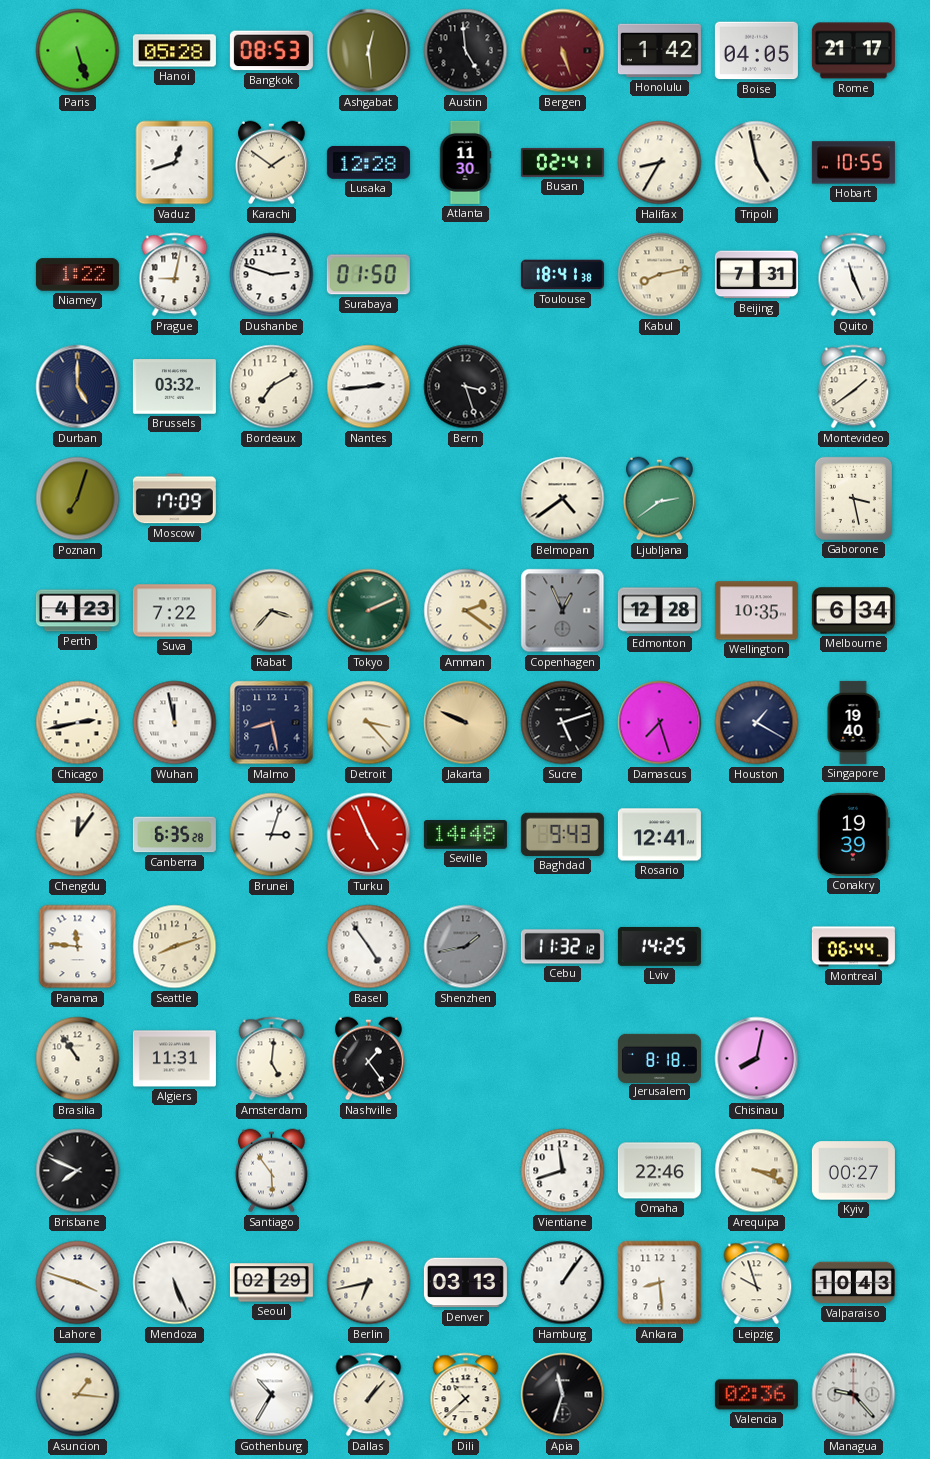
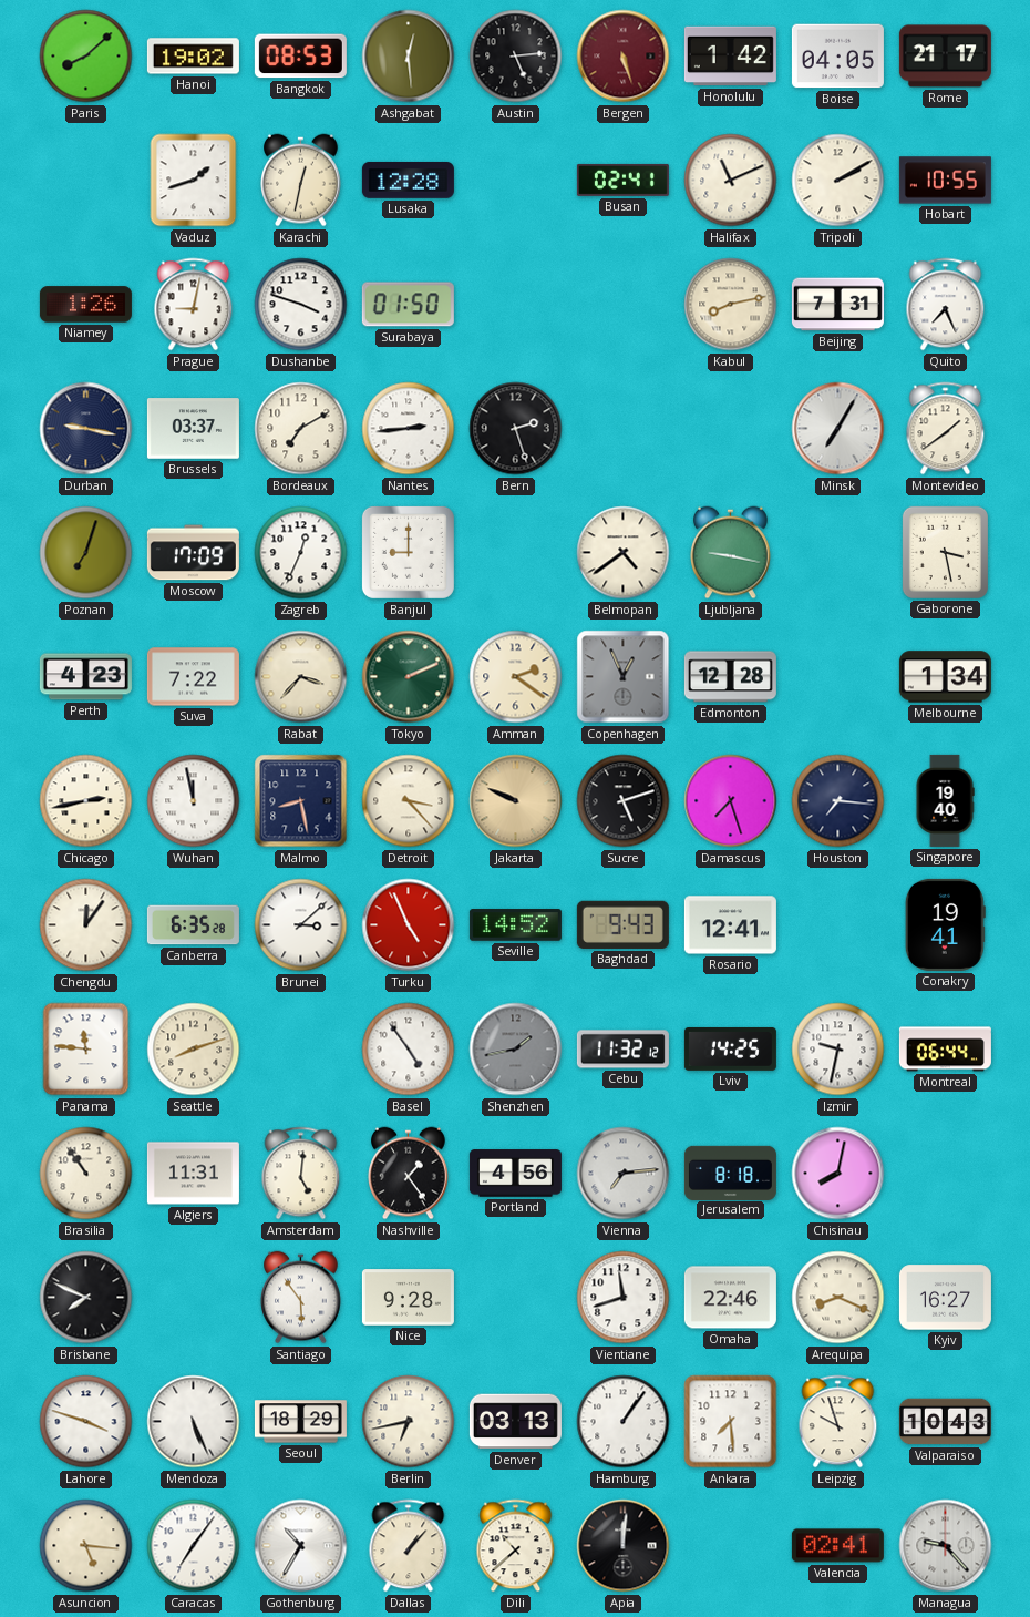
Paris: 5:27 -> 8:08
Hanoi: 05:28 -> 19:02
Austin: 4:59 -> 5:14
Vaduz: 12:42 -> 1:42
Karachi: 1:51 -> 12:32
Atlanta: 11:30 -> none
Halifax: 8:35 -> 11:11
Tripoli: 4:58 -> 2:10
Niamey: 1:22 -> 1:26
Dushanbe: 2:48 -> 3:48
Toulouse: 18:41 -> none
Quito: 11:26 -> 7:26
Durban: 5:00 -> 9:17
Brussels: 03:32 -> 03:37
Bern: 3:27 -> 2:27
Minsk: none -> 7:05
Zagreb: none -> 12:34
Banjul: none -> 9:00
Ljubljana: 2:39 -> 9:17
Wellington: 10:35 -> none
Melbourne: 6:34 -> 1:34
Houston: 1:20 -> 7:16
Brunei: 3:03 -> 3:08
Seville: 14:48 -> 14:52
Conakry: 19:39 -> 19:41
Izmir: none -> 9:32
Portland: none -> 4:56
Vienna: none -> 7:14
Nice: none -> 9:28
Arequipa: 3:19 -> 8:19
Kyiv: 00:27 -> 16:27
Seoul: 02:29 -> 18:29
Ankara: 8:29 -> 7:29
Asuncion: 1:16 -> 5:16
Caracas: none -> 7:06
Apia: 11:33 -> 12:01
Valencia: 02:36 -> 02:41
